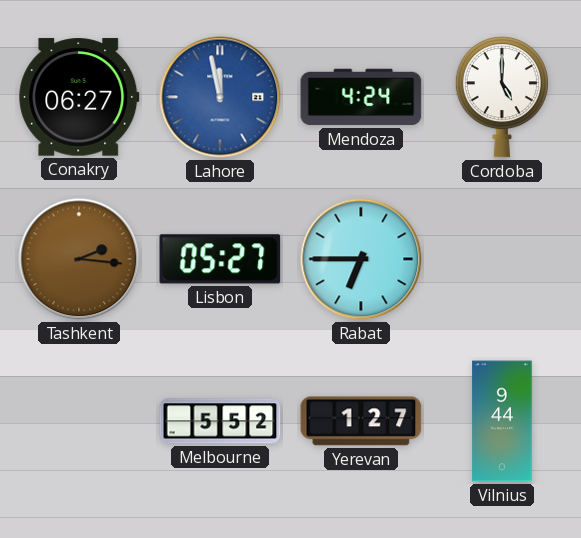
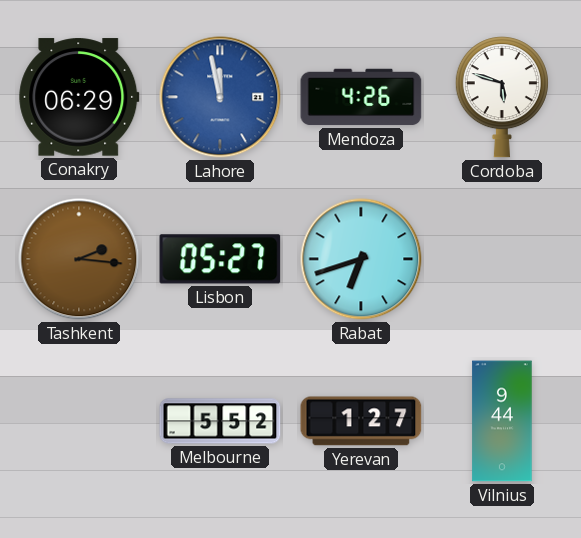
Conakry: 06:27 -> 06:29
Mendoza: 4:24 -> 4:26
Cordoba: 5:00 -> 5:48
Rabat: 6:45 -> 6:42
